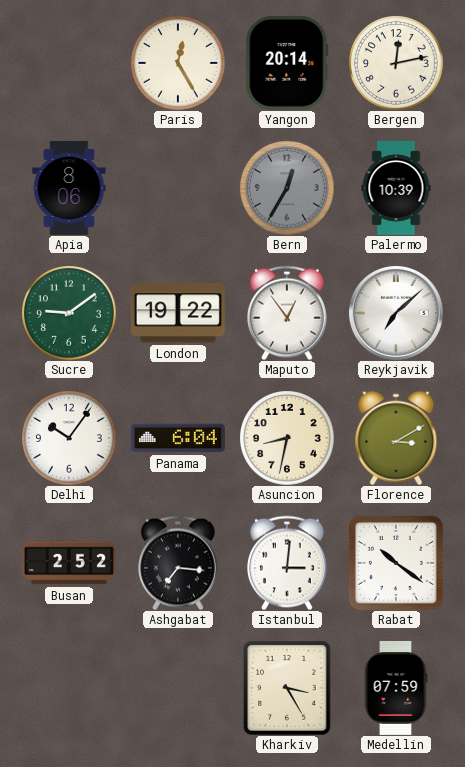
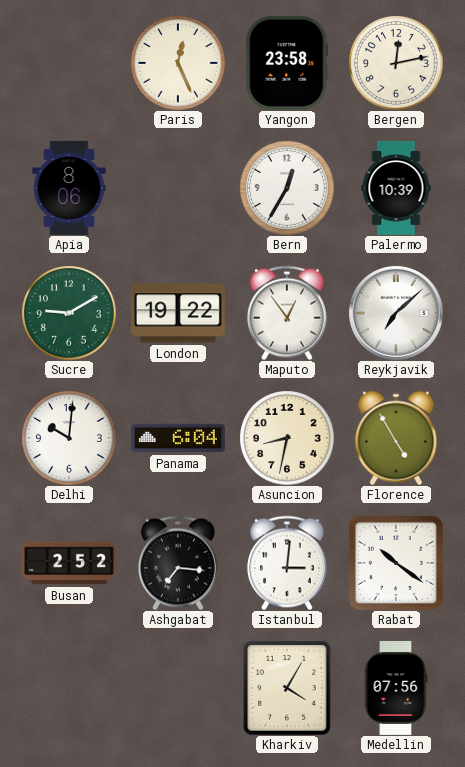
Paris: 12:25 -> 12:26
Yangon: 20:14 -> 23:58
Bern dial: grey -> white
Sucre: 9:09 -> 9:10
Delhi: 10:06 -> 10:01
Florence: 3:10 -> 4:55
Kharkiv: 3:25 -> 4:05
Medellin: 07:59 -> 07:56
